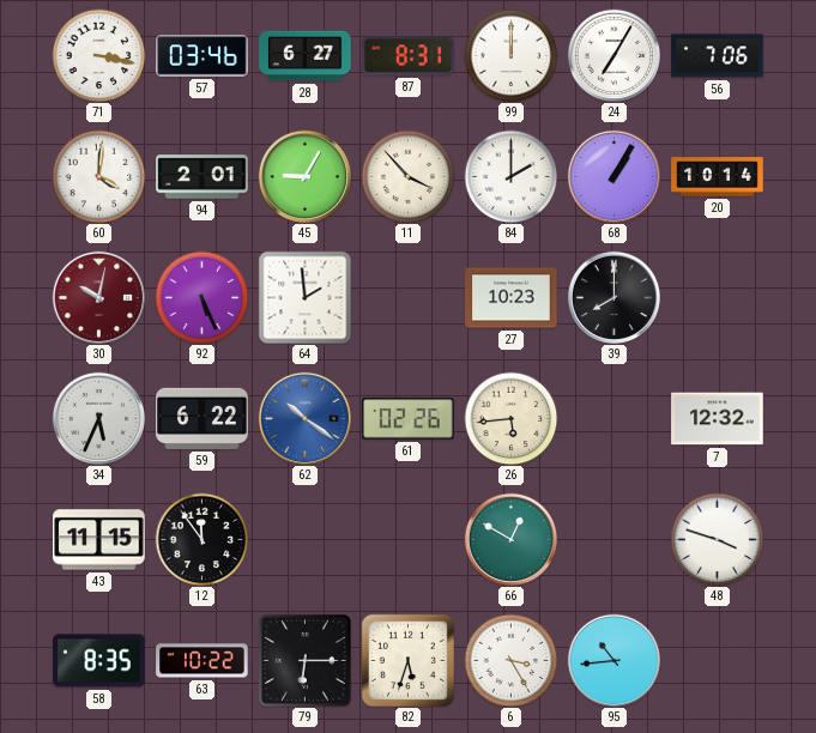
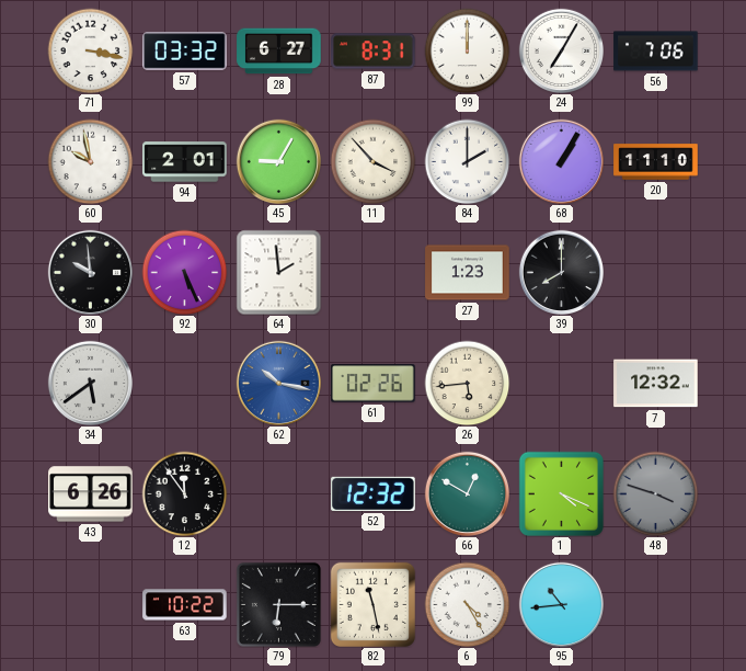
57: 03:46 -> 03:32
60: 4:01 -> 9:58
20: 10:14 -> 11:10
30: 10:02 -> 9:59
30 dial: burgundy -> black
27: 10:23 -> 1:23
34: 5:34 -> 5:39
59: 6:22 -> none
62: 10:21 -> 10:17
43: 11:15 -> 6:26
52: none -> 12:32
1: none -> 4:19
48 dial: white -> grey
58: 8:35 -> none
82: 5:33 -> 11:28
6: 3:25 -> 4:25
